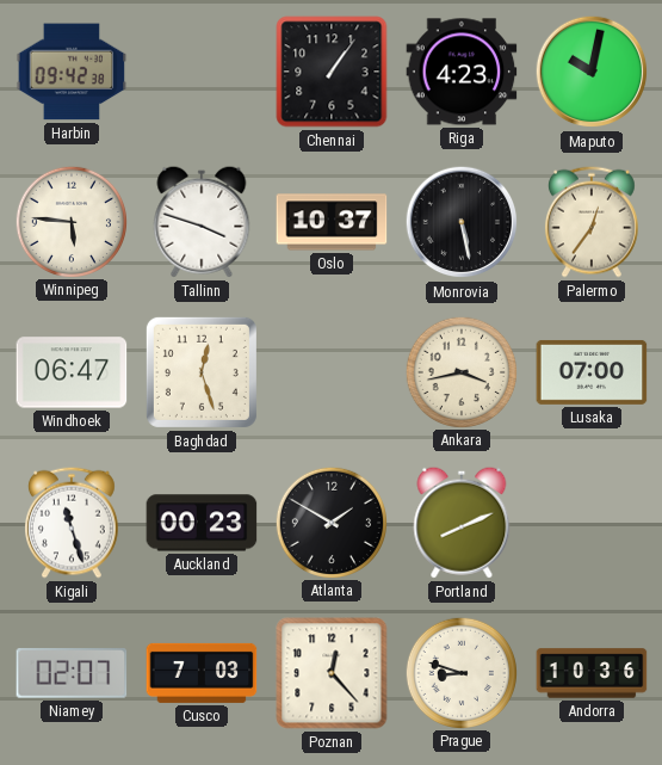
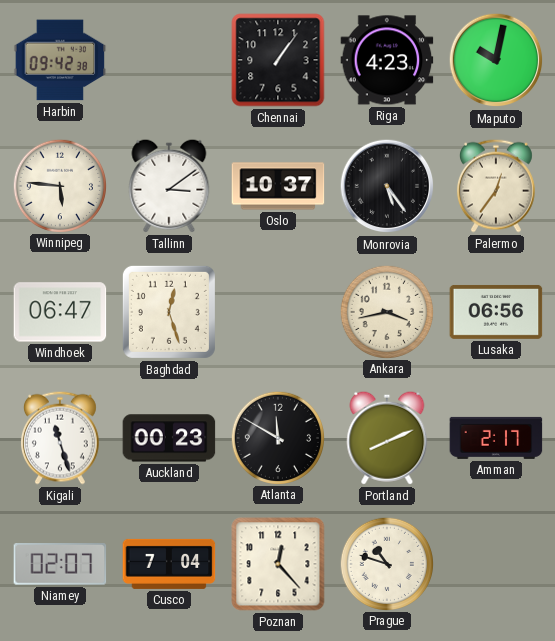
Tallinn: 3:48 -> 3:09
Monrovia: 5:28 -> 5:24
Lusaka: 07:00 -> 06:56
Atlanta: 1:50 -> 11:50
Amman: none -> 2:17
Cusco: 7:03 -> 7:04
Prague: 8:48 -> 10:48
Andorra: 10:36 -> none
